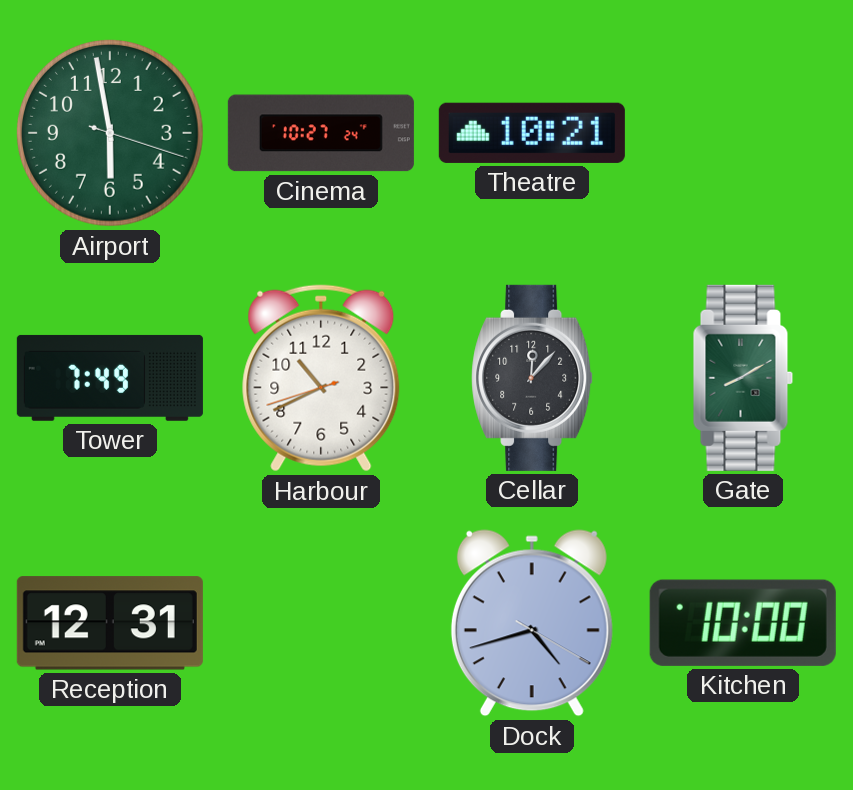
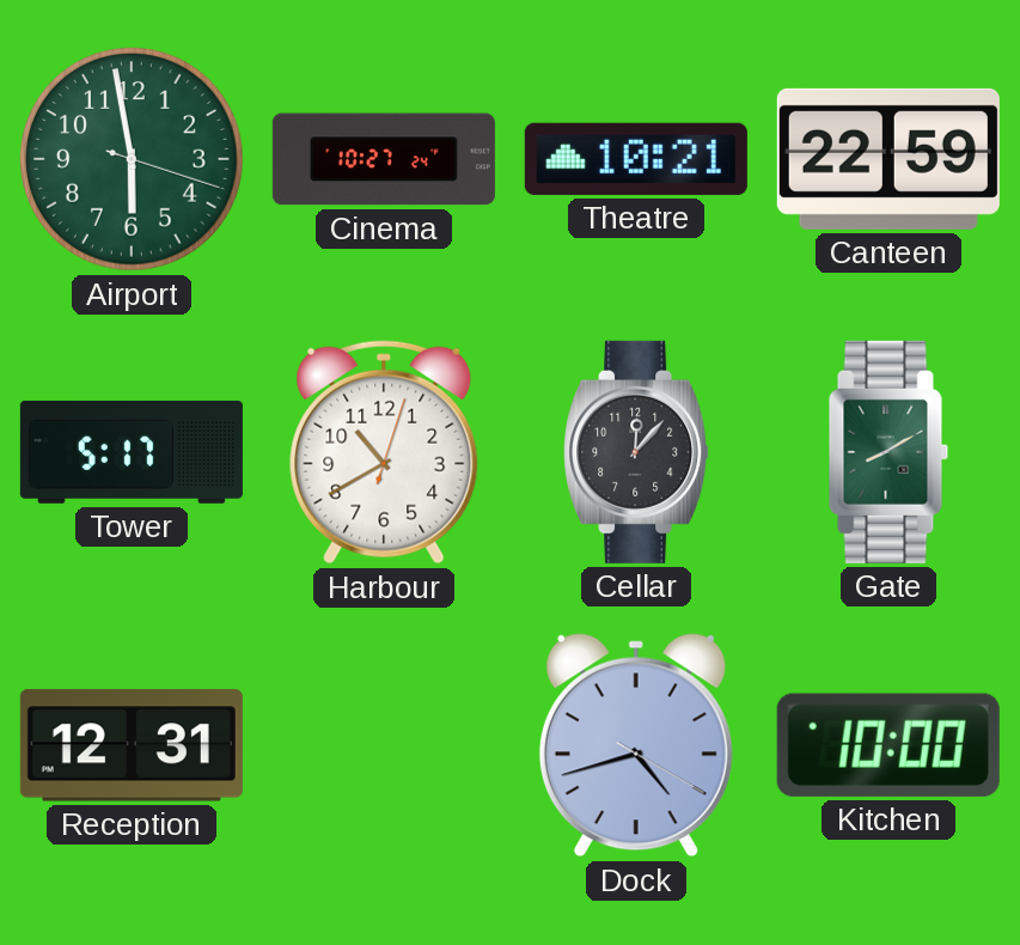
Canteen: none -> 22:59
Tower: 7:49 -> 5:17
Harbour: 10:40:42 -> 10:40:03
